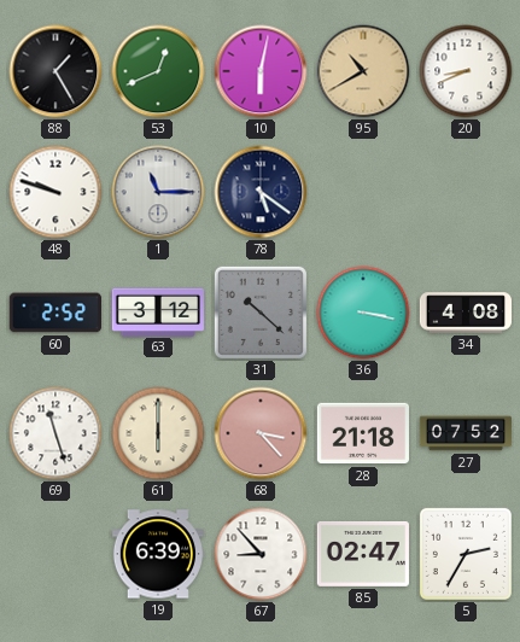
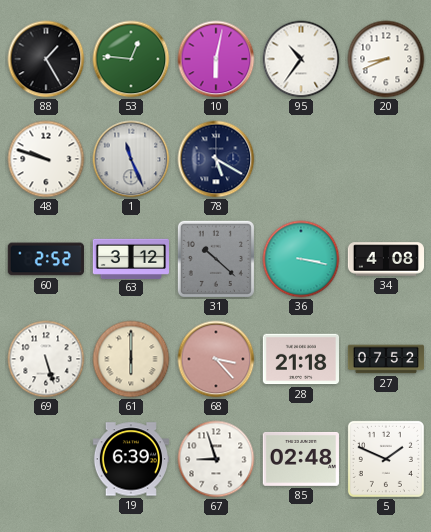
53: 12:41 -> 12:46
95: 10:40 -> 10:36
95 dial: champagne -> white
1: 11:15 -> 11:26
78: 5:21 -> 5:20
69: 11:27 -> 5:27
67: 8:53 -> 8:57
85: 02:47 -> 02:48
5: 2:35 -> 1:49
